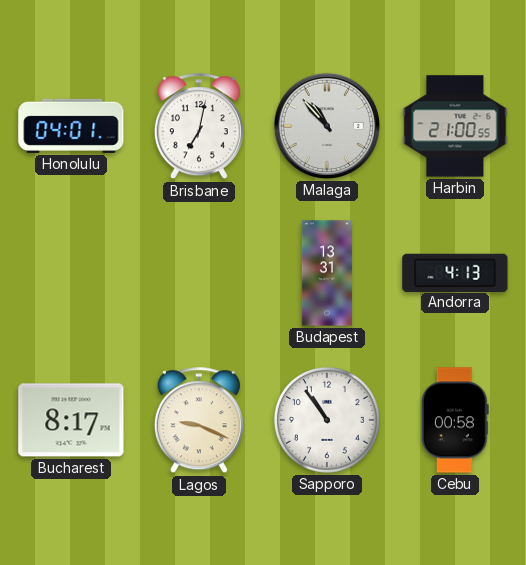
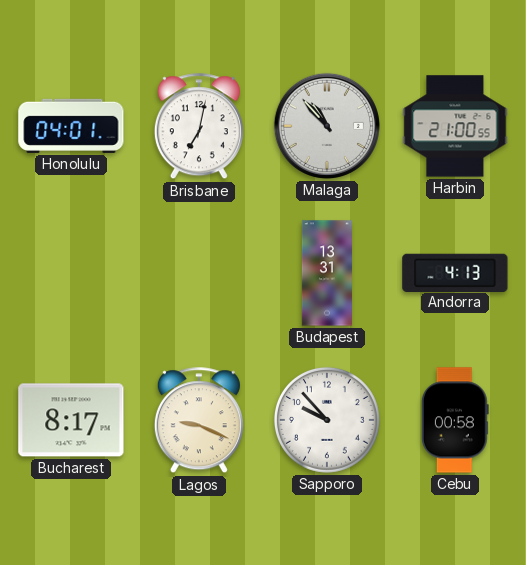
Sapporo: 10:54 -> 9:53
